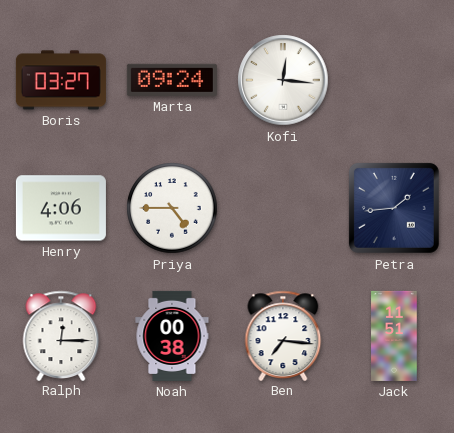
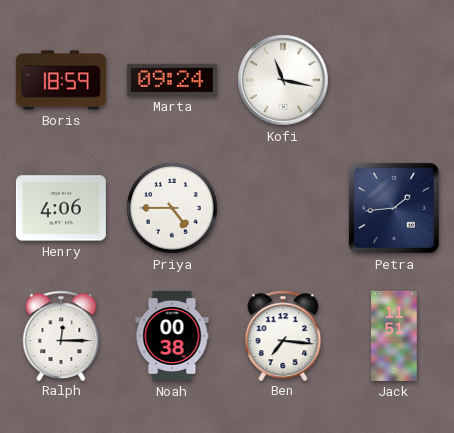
Boris: 03:27 -> 18:59
Kofi: 12:16 -> 11:17
